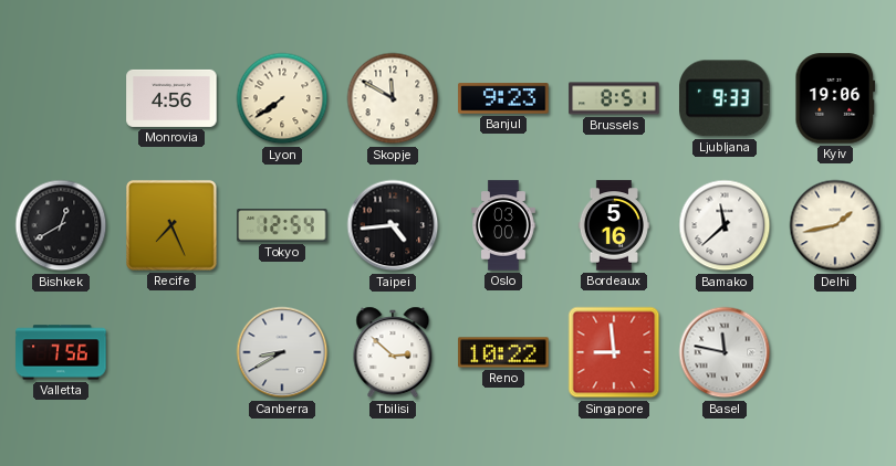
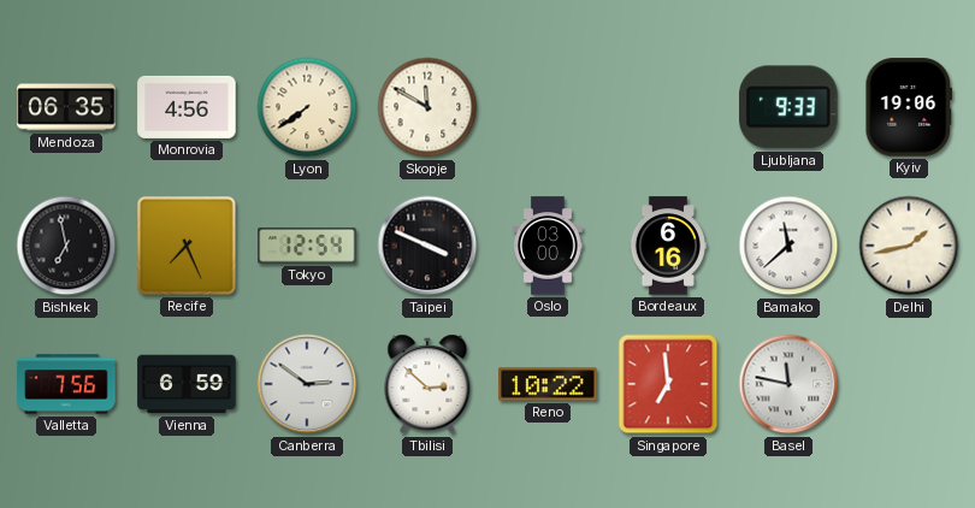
Mendoza: none -> 06:35
Banjul: 9:23 -> none
Brussels: 8:51 -> none
Bishkek: 12:40 -> 6:58
Taipei: 4:44 -> 3:49
Bordeaux: 5:16 -> 6:16
Vienna: none -> 6:59
Canberra: 8:40 -> 2:51
Singapore: 8:59 -> 6:59
